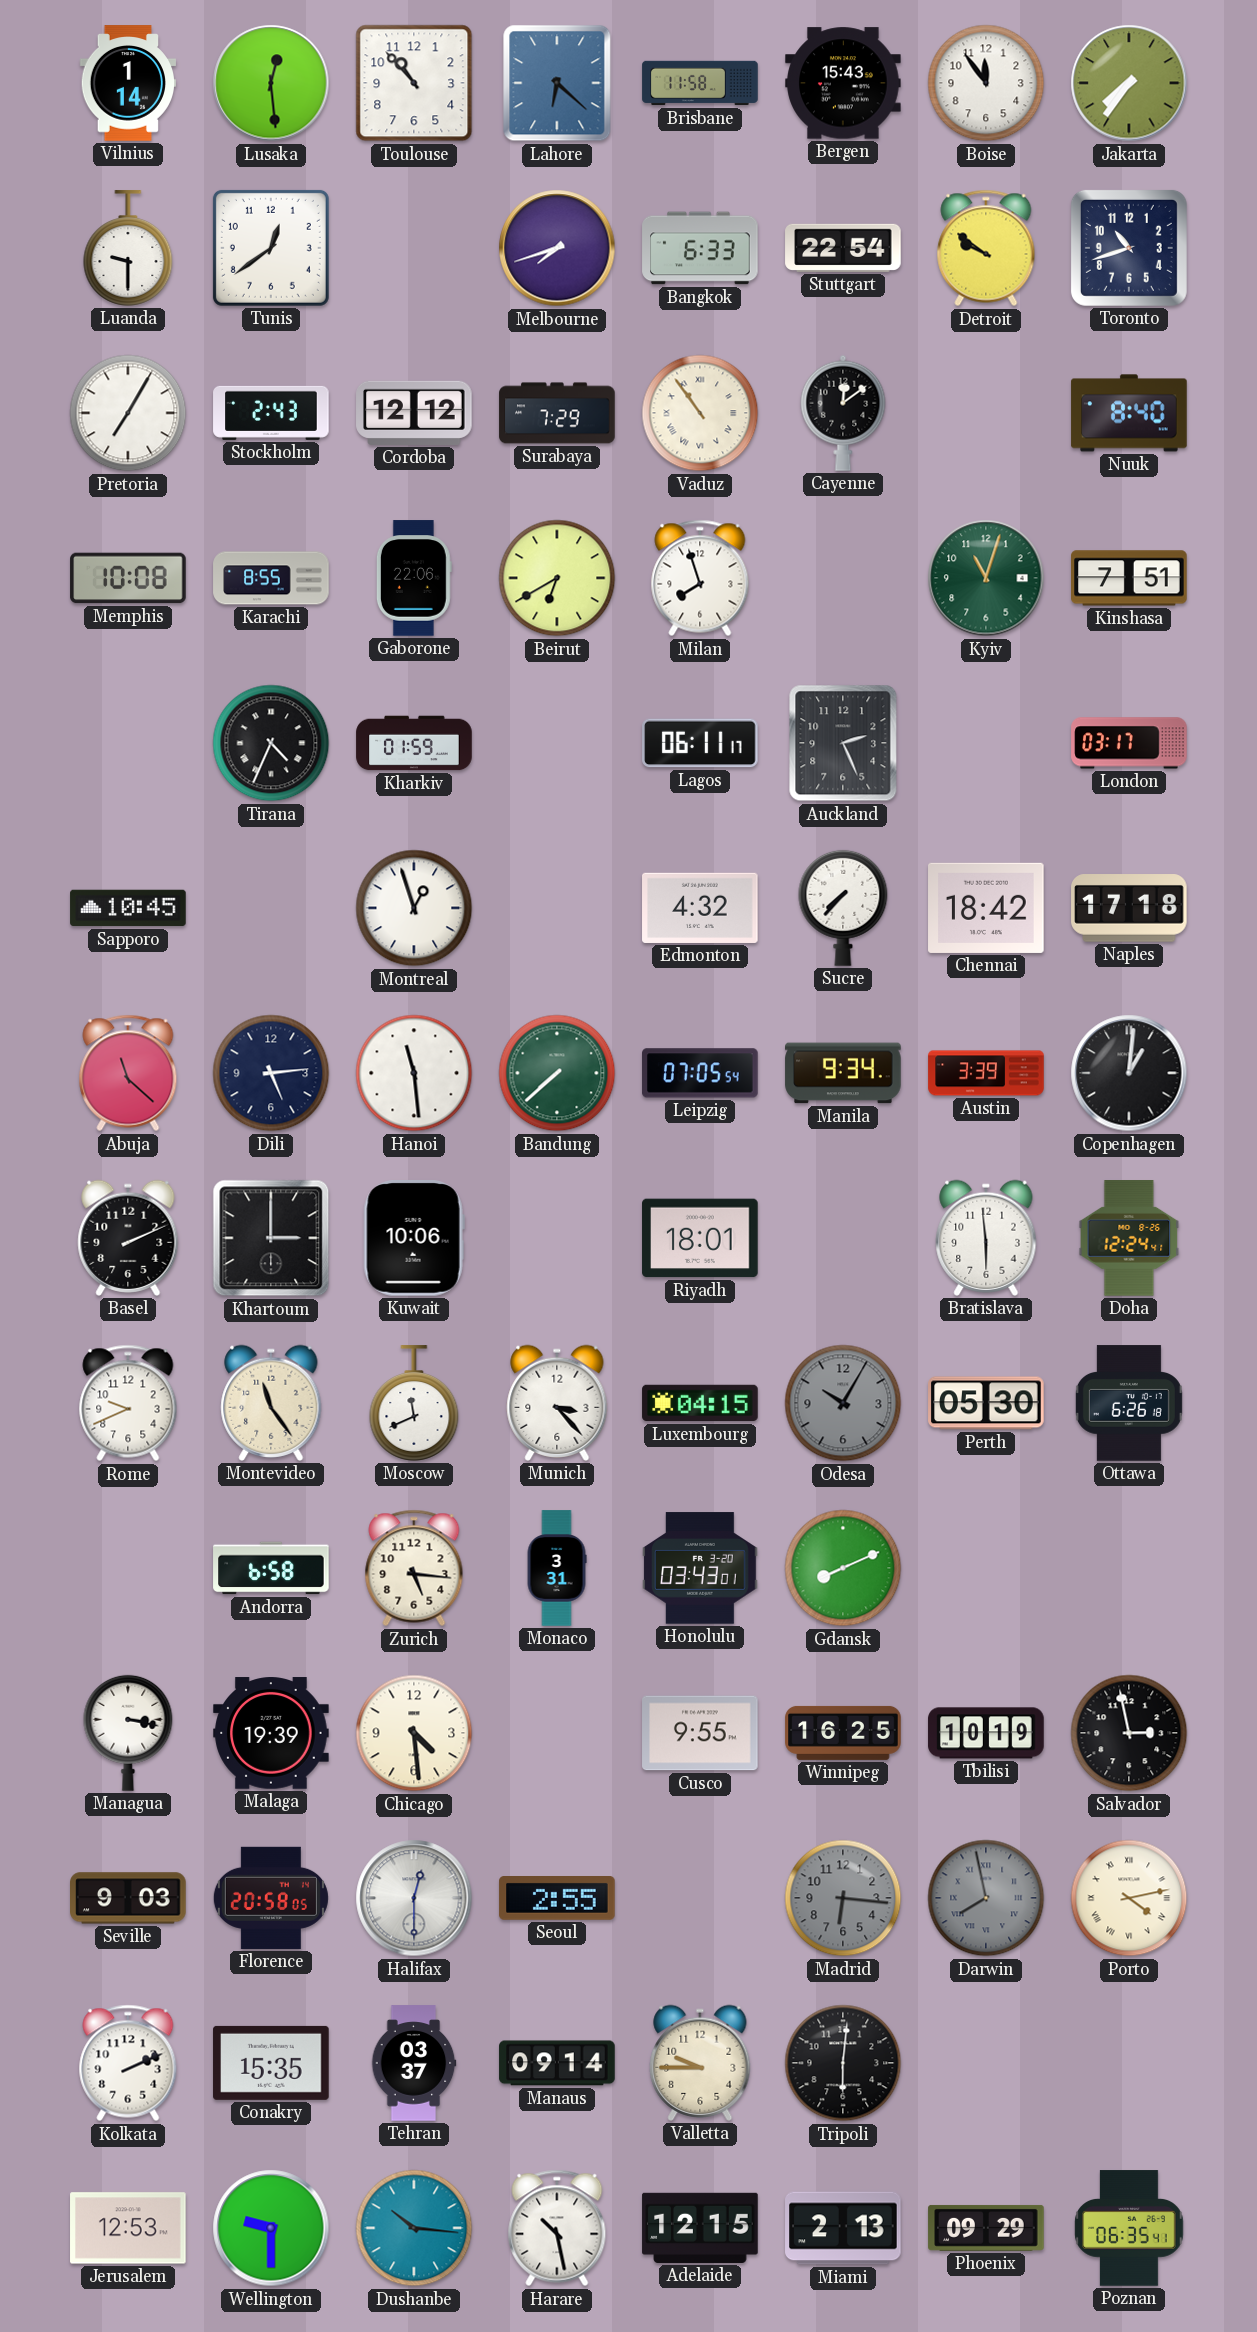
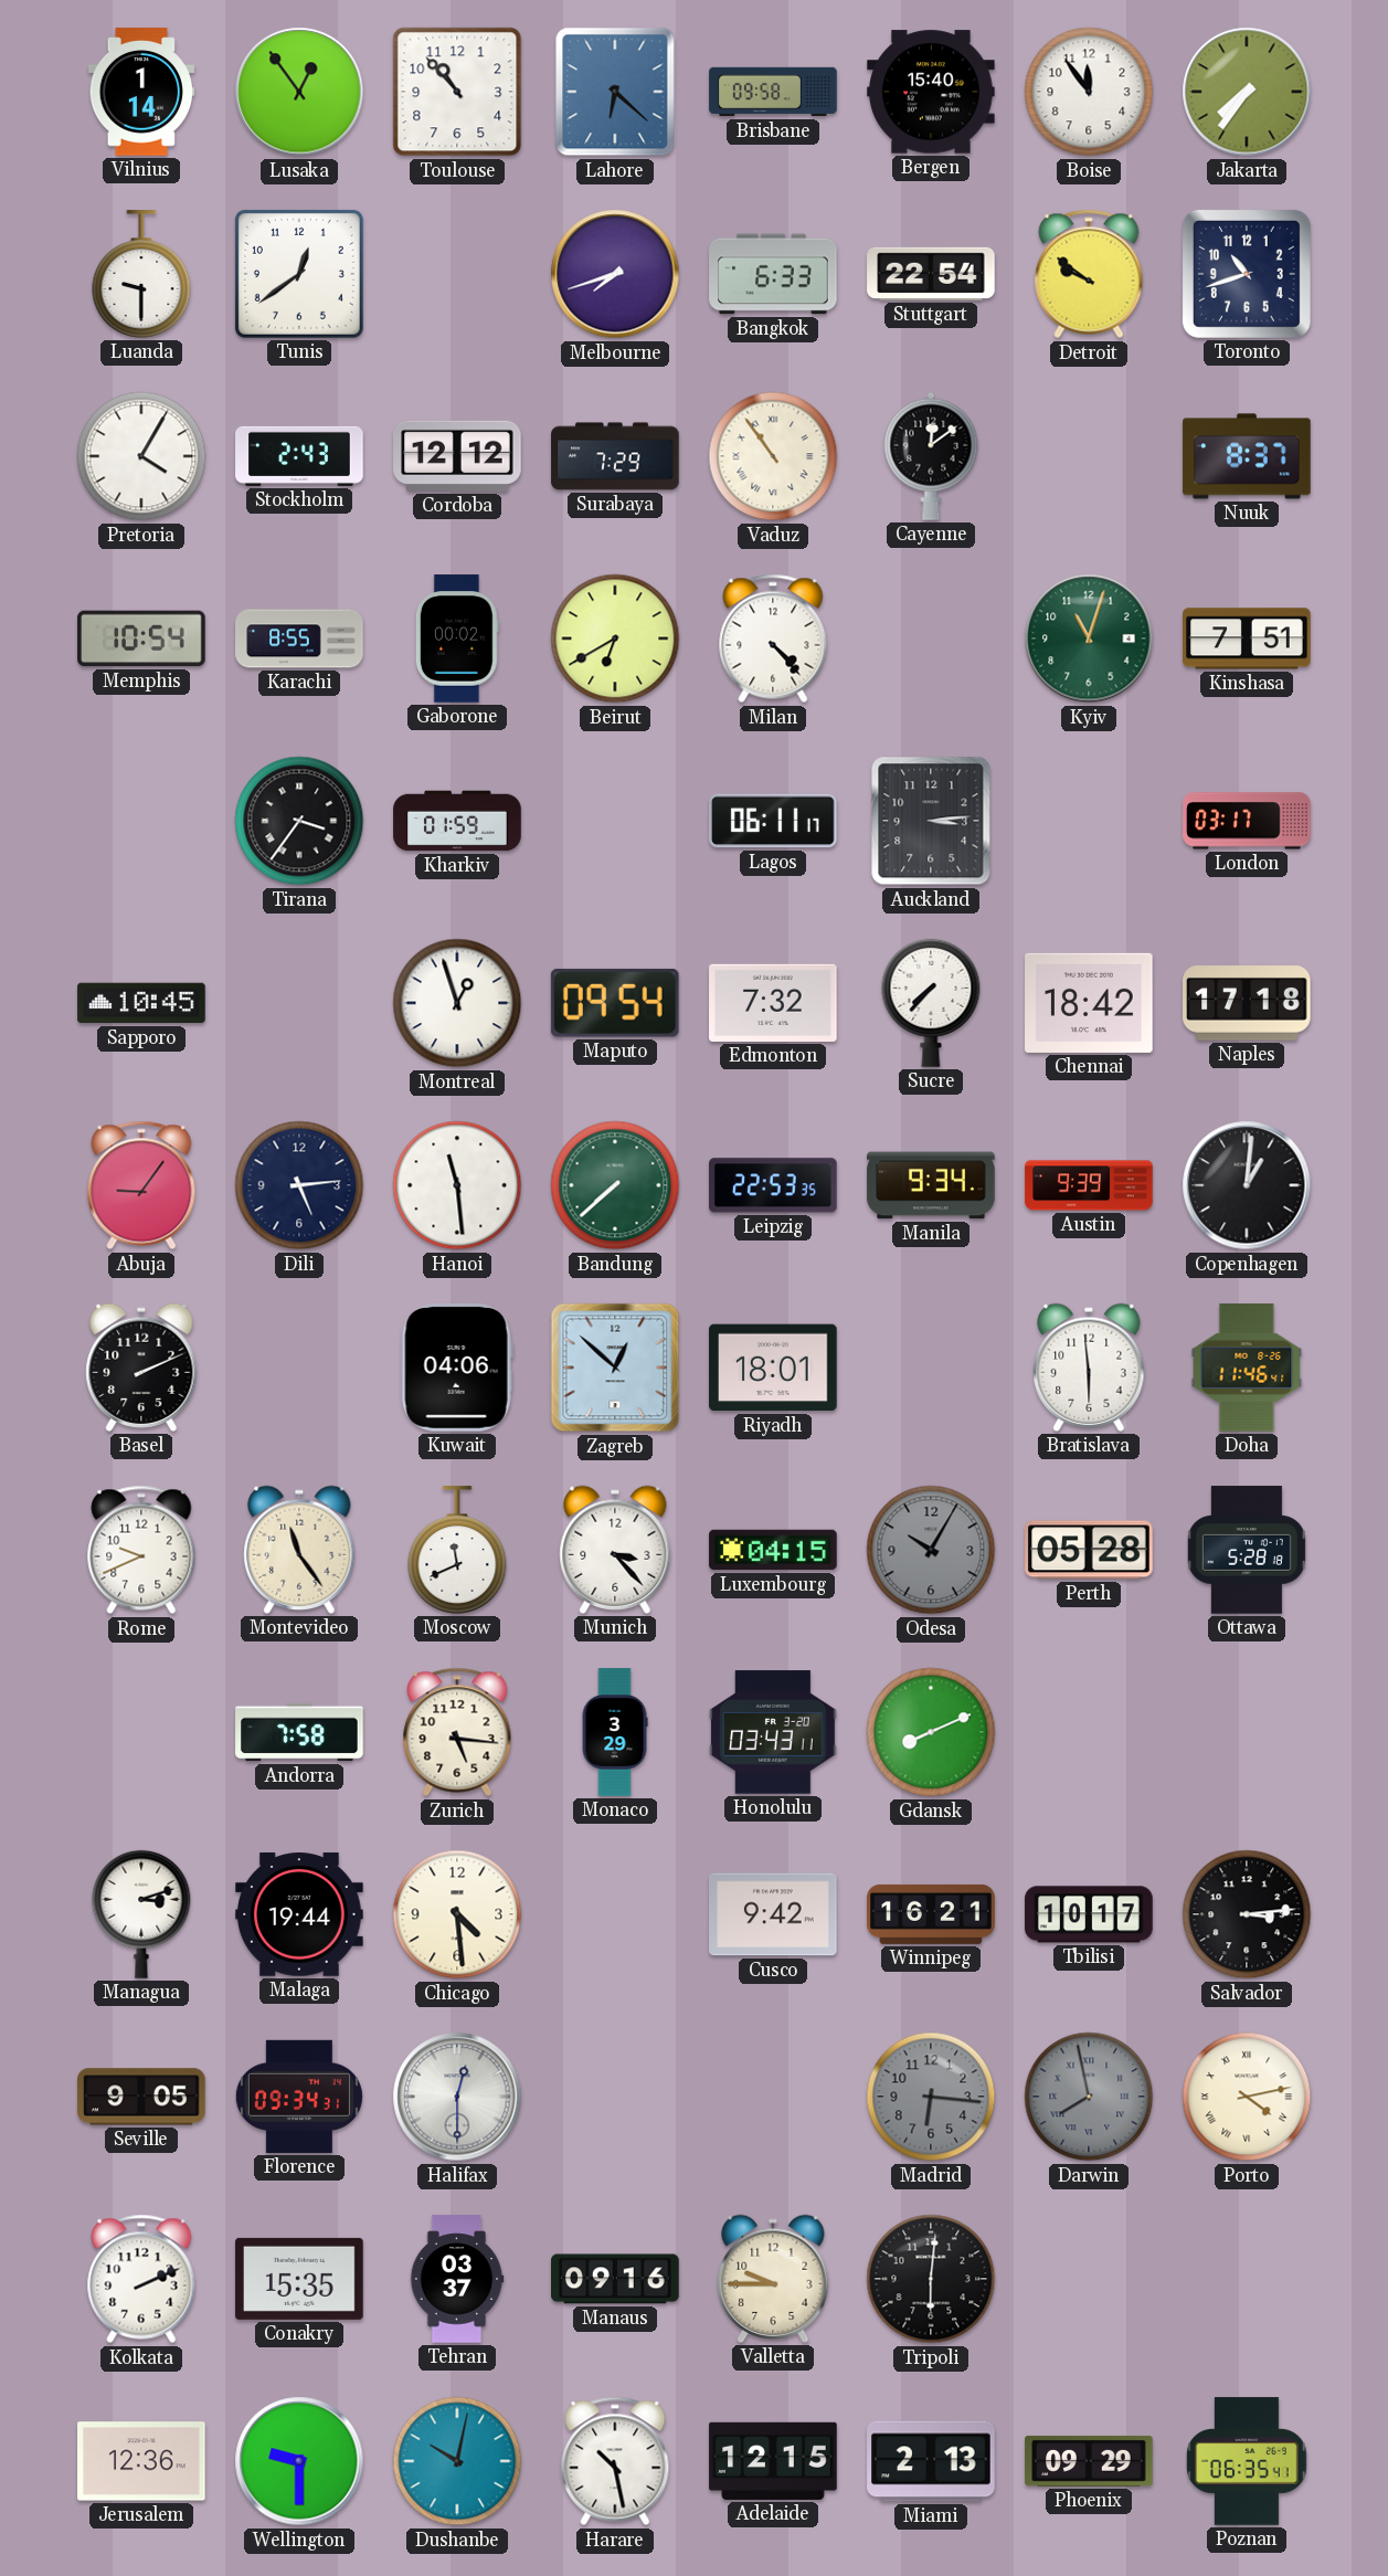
Lusaka: 12:29 -> 12:54
Brisbane: 11:58 -> 09:58
Bergen: 15:43 -> 15:40
Pretoria: 7:05 -> 4:05
Nuuk: 8:40 -> 8:37
Memphis: 10:08 -> 10:54
Gaborone: 22:06 -> 00:02
Milan: 7:57 -> 4:23
Tirana: 4:34 -> 3:36
Auckland: 2:26 -> 3:14
Maputo: none -> 09:54
Edmonton: 4:32 -> 7:32
Abuja: 11:22 -> 9:06
Leipzig: 07:05 -> 22:53
Austin: 3:39 -> 9:39
Khartoum: 3:00 -> none
Kuwait: 10:06 -> 04:06
Zagreb: none -> 12:52
Doha: 12:24 -> 11:46
Perth: 05:30 -> 05:28
Ottawa: 6:26 -> 5:28
Andorra: 6:58 -> 7:58
Monaco: 3:31 -> 3:29
Honolulu: 03:43:01 -> 03:43:11
Managua: 3:17 -> 3:12
Malaga: 19:39 -> 19:44
Cusco: 9:55 -> 9:42
Winnipeg: 16:25 -> 16:21
Tbilisi: 10:19 -> 10:17
Salvador: 2:58 -> 3:14
Seville: 9:03 -> 9:05
Florence: 20:58 -> 09:34
Seoul: 2:55 -> none
Manaus: 09:14 -> 09:16
Jerusalem: 12:53 -> 12:36
Dushanbe: 10:16 -> 10:02
